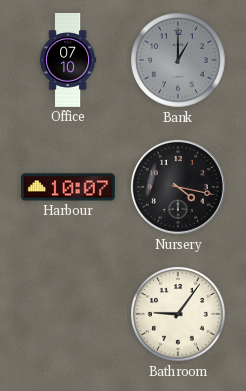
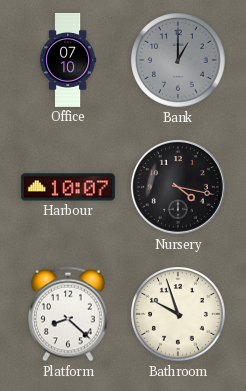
Platform: none -> 8:22
Bathroom: 9:06 -> 9:57
